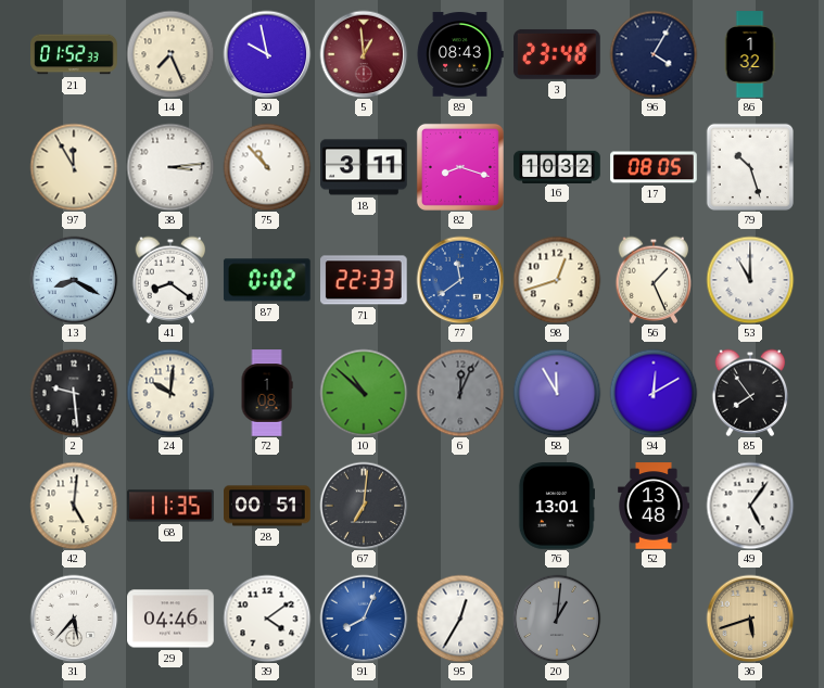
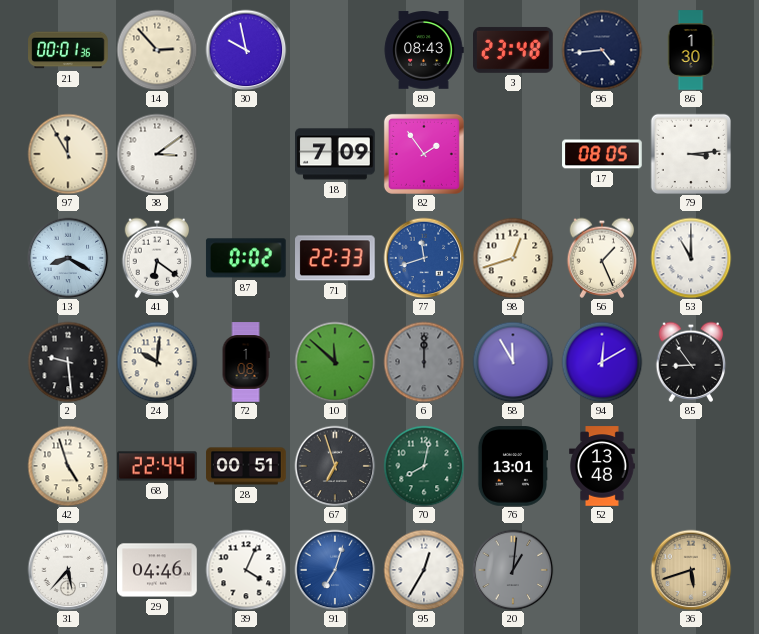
21: 01:52 -> 00:01
14: 7:26 -> 2:53
5: 12:59 -> none
96: 4:05 -> 4:44
86: 1:32 -> 1:30
38: 3:14 -> 3:09
75: 10:53 -> none
18: 3:11 -> 7:09
82: 8:18 -> 1:54
16: 10:32 -> none
79: 10:27 -> 3:14
41: 8:21 -> 6:21
77: 11:39 -> 11:42
10: 10:52 -> 11:52
6: 12:04 -> 12:00
85: 7:54 -> 8:54
42: 5:01 -> 4:57
68: 11:35 -> 22:44
67: 7:01 -> 6:57
70: none -> 8:02
49: 5:06 -> none
39: 4:09 -> 4:04
91: 8:04 -> 7:03
